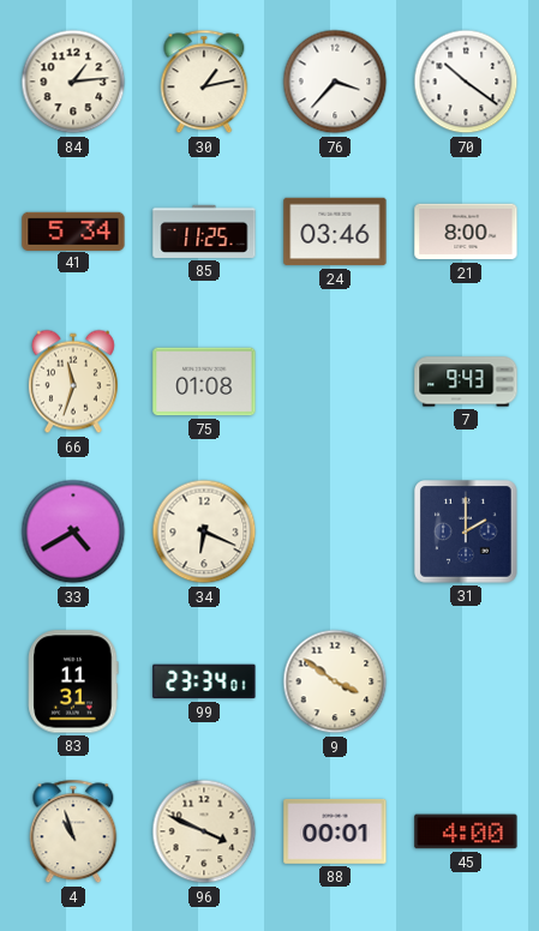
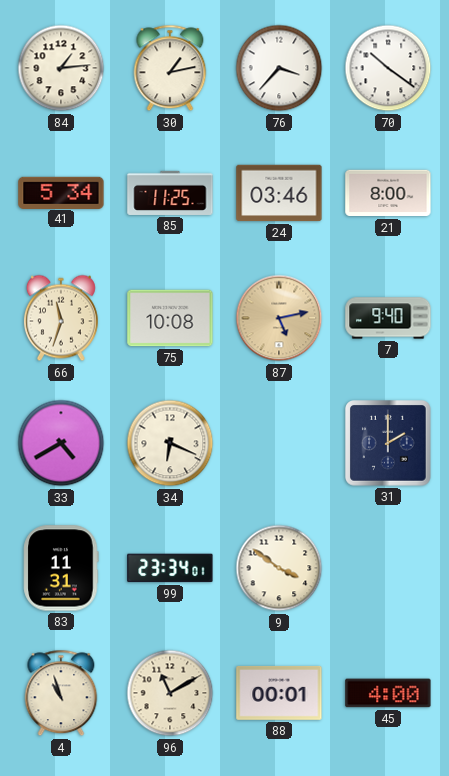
75: 01:08 -> 10:08
87: none -> 5:13
7: 9:43 -> 9:40
96: 3:49 -> 11:10
